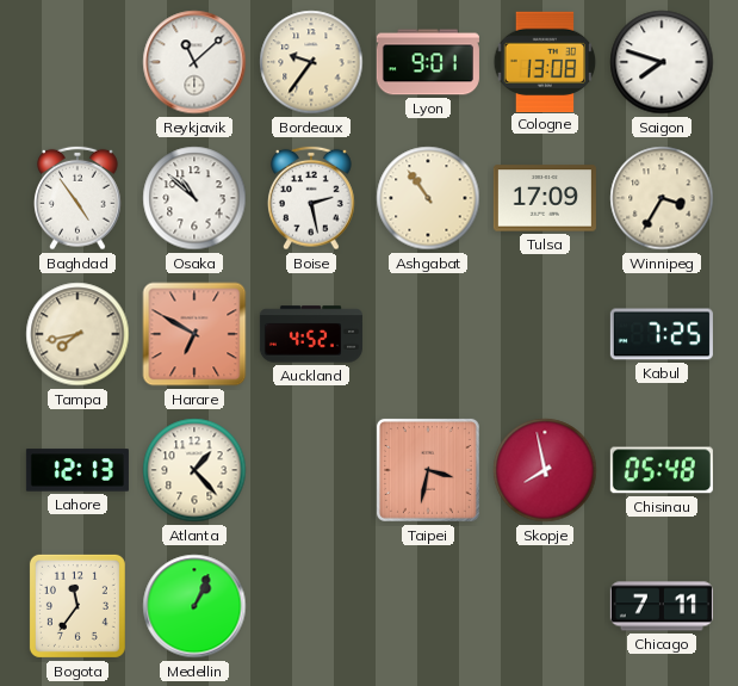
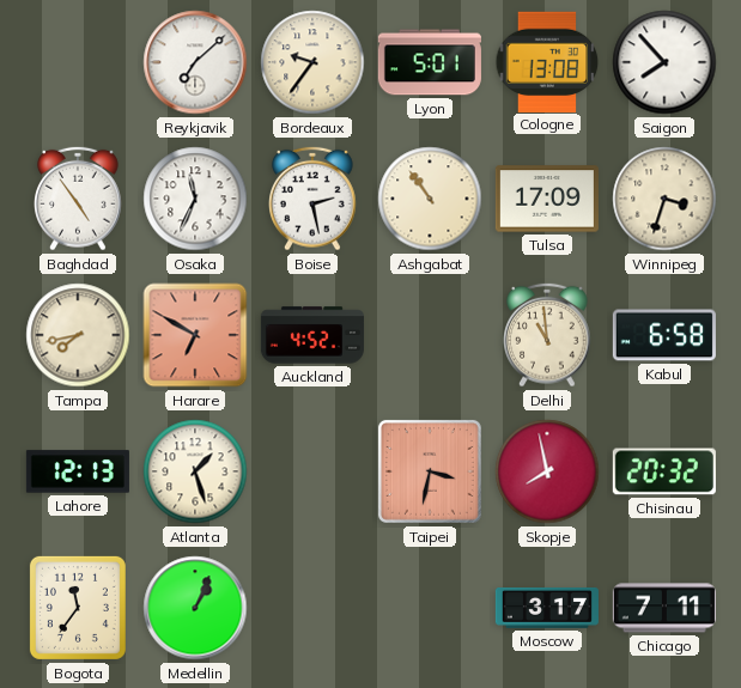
Reykjavik: 11:08 -> 7:08
Lyon: 9:01 -> 5:01
Saigon: 7:48 -> 7:53
Osaka: 10:52 -> 11:34
Winnipeg: 3:35 -> 3:33
Delhi: none -> 10:59
Kabul: 7:25 -> 6:58
Atlanta: 1:23 -> 1:27
Chisinau: 05:48 -> 20:32
Moscow: none -> 3:17
